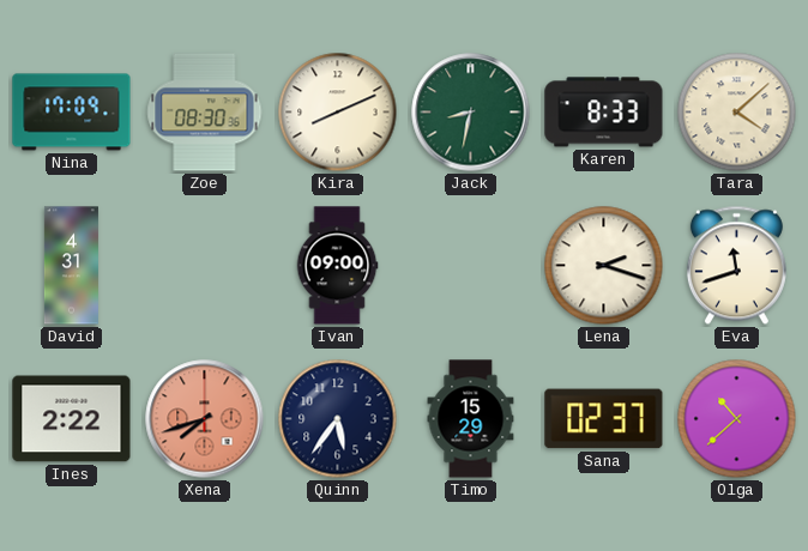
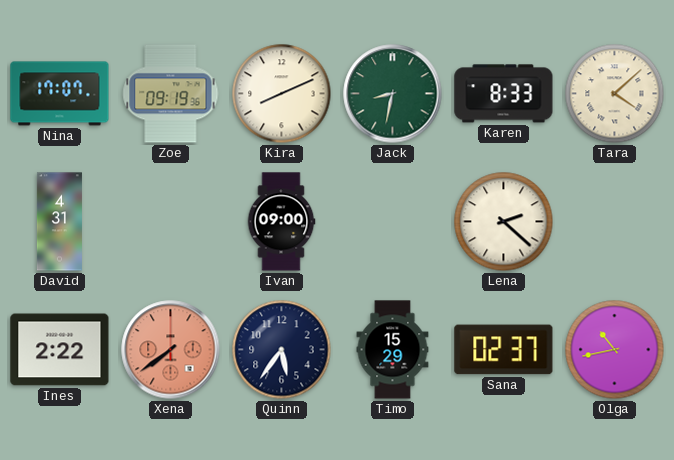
Nina: 17:09 -> 17:07
Zoe: 08:30 -> 09:19
Lena: 2:18 -> 2:22
Eva: 11:42 -> none
Xena: 7:42 -> 7:39
Olga: 10:38 -> 10:43
